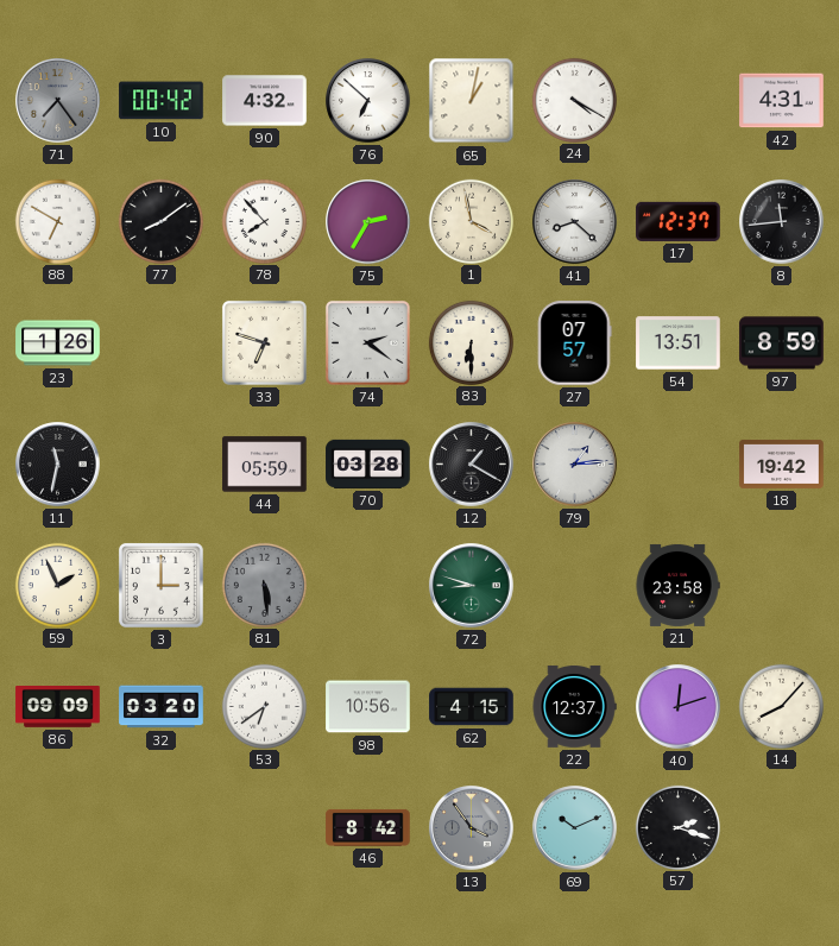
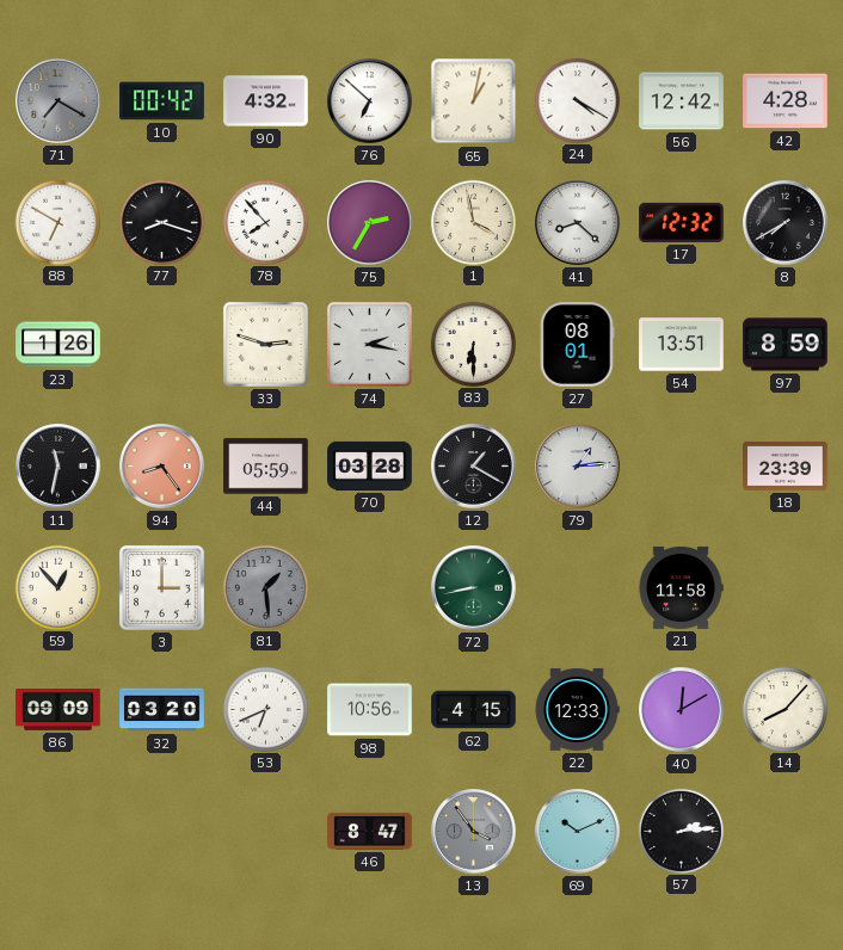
71: 7:24 -> 7:20
56: none -> 12:42
42: 4:31 -> 4:28
77: 8:09 -> 8:18
17: 12:37 -> 12:32
8: 11:44 -> 7:40
33: 6:48 -> 2:48
74: 2:21 -> 2:17
27: 07:57 -> 08:01
94: none -> 8:24
18: 19:42 -> 23:39
59: 1:56 -> 12:53
81: 5:29 -> 1:29
72: 8:48 -> 8:43
21: 23:58 -> 11:58
53: 6:39 -> 6:41
22: 12:37 -> 12:33
40: 12:12 -> 12:10
46: 8:42 -> 8:47
57: 2:18 -> 2:14
